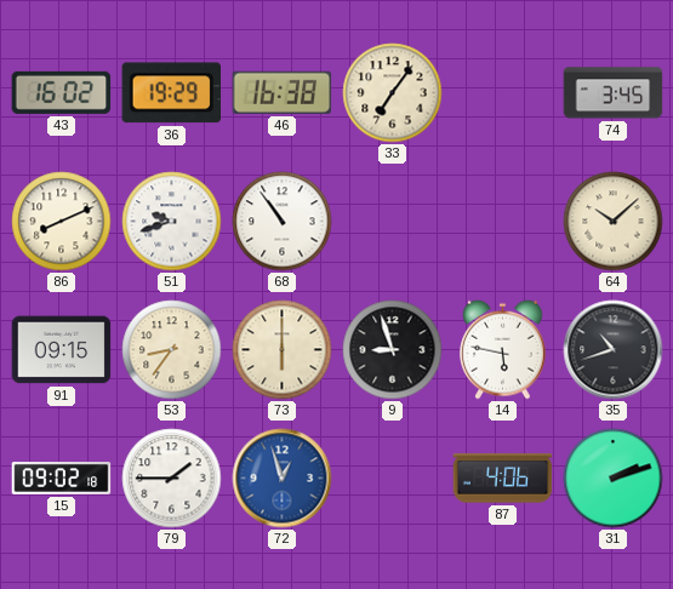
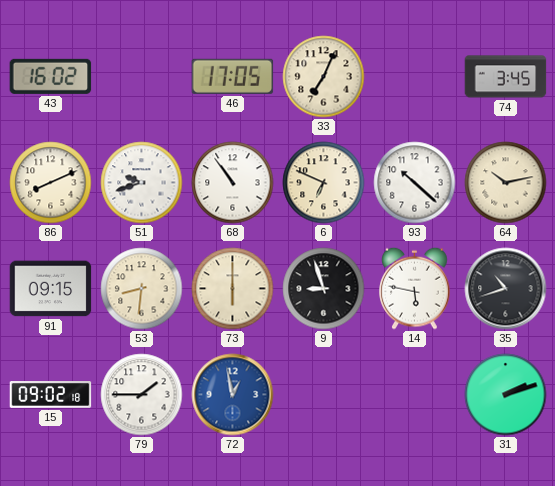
36: 19:29 -> none
46: 16:38 -> 17:05
33: 7:06 -> 7:04
6: none -> 6:49
93: none -> 10:22
64: 10:08 -> 10:13
53: 8:36 -> 8:31
72: 12:57 -> 12:58
87: 4:06 -> none
